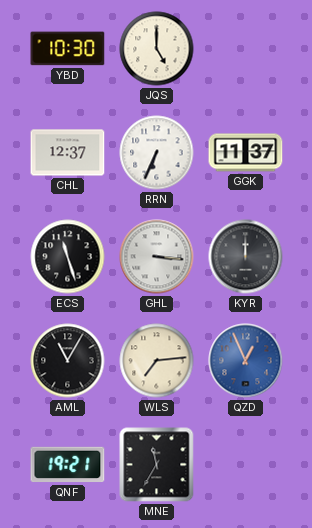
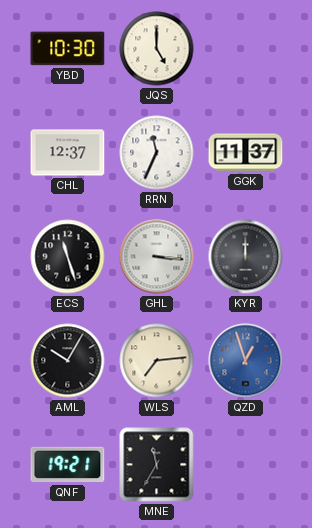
RRN: 6:34 -> 11:34
AML: 11:05 -> 10:05
QZD: 12:56 -> 12:57
